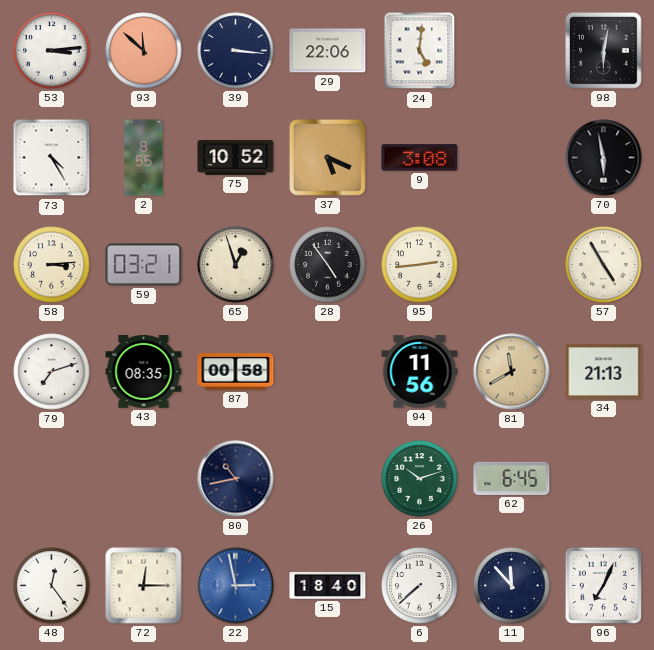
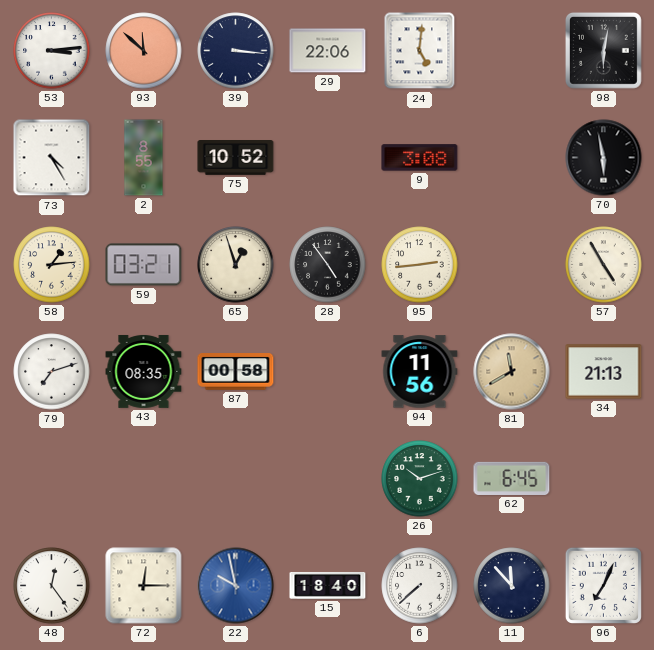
37: 5:19 -> none
58: 3:14 -> 1:14
80: 10:43 -> none
22: 2:58 -> 9:58
